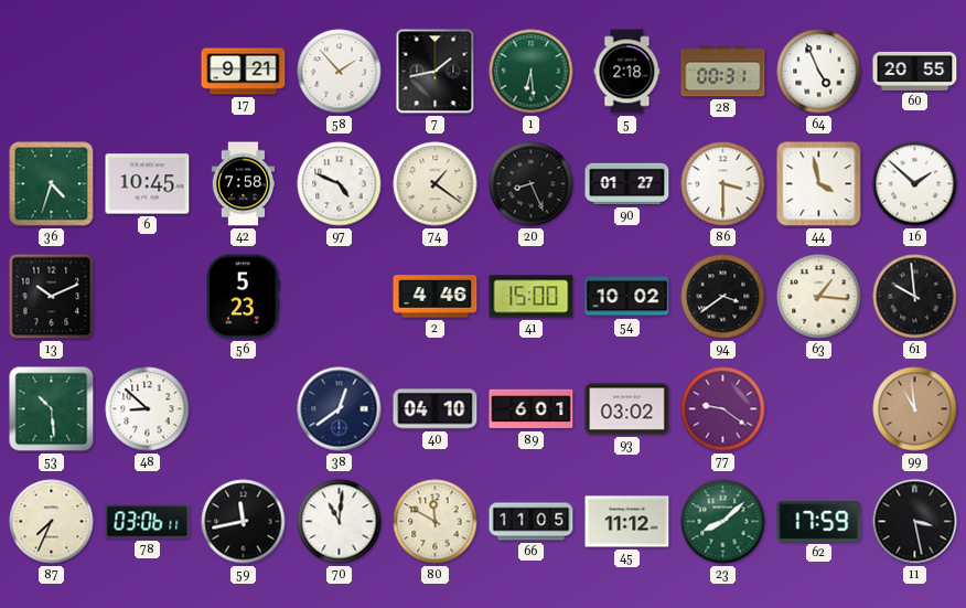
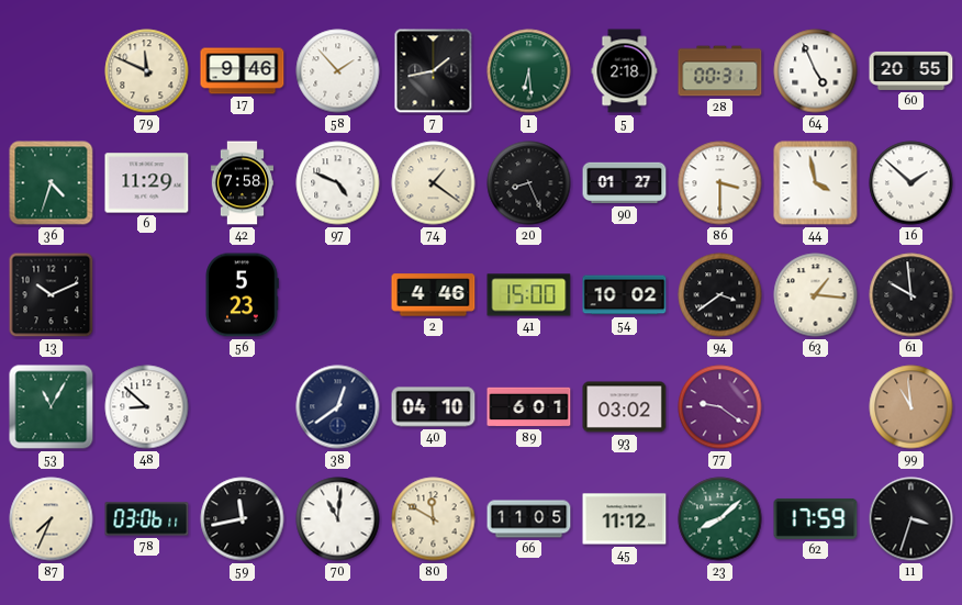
79: none -> 11:49
17: 9:21 -> 9:46
6: 10:45 -> 11:29
53: 10:29 -> 11:05
11: 3:28 -> 3:33
